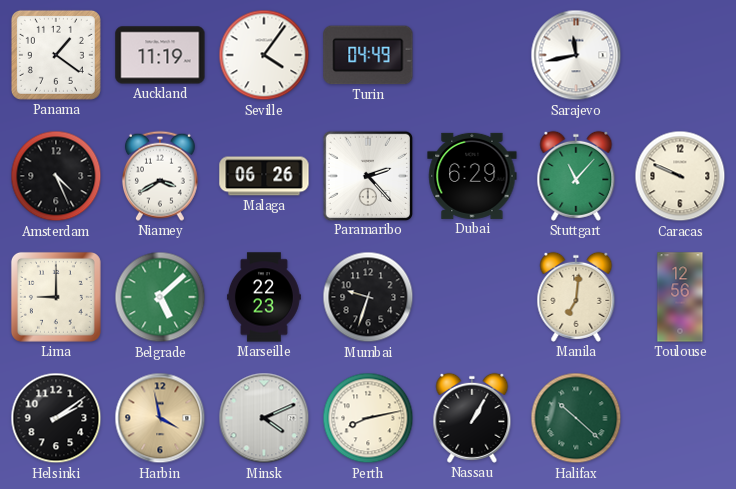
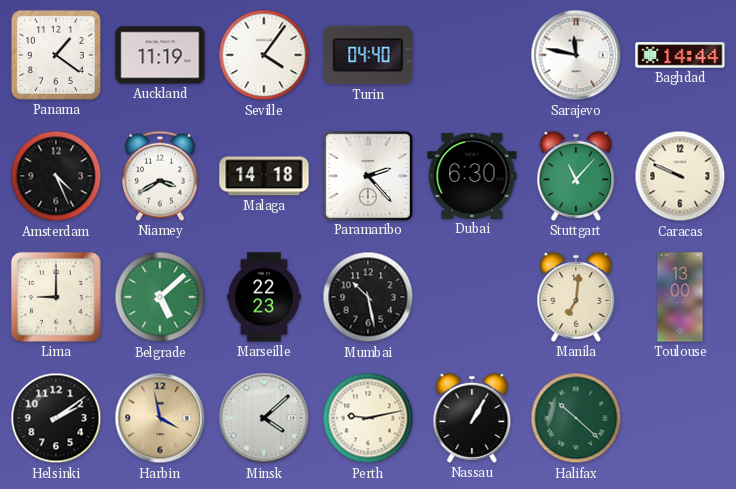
Turin: 04:49 -> 04:40
Sarajevo: 11:43 -> 11:47
Baghdad: none -> 14:44
Malaga: 06:26 -> 14:18
Dubai: 6:29 -> 6:30
Mumbai: 9:33 -> 10:28
Toulouse: 12:56 -> 13:00
Minsk: 4:11 -> 4:08
Perth: 8:13 -> 9:13
